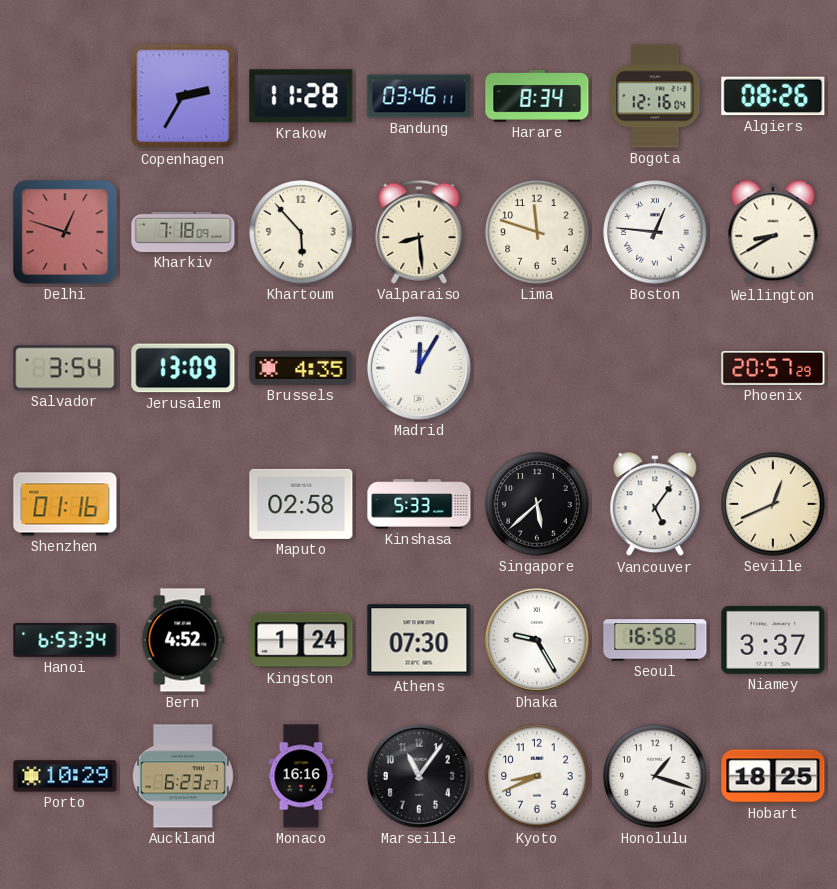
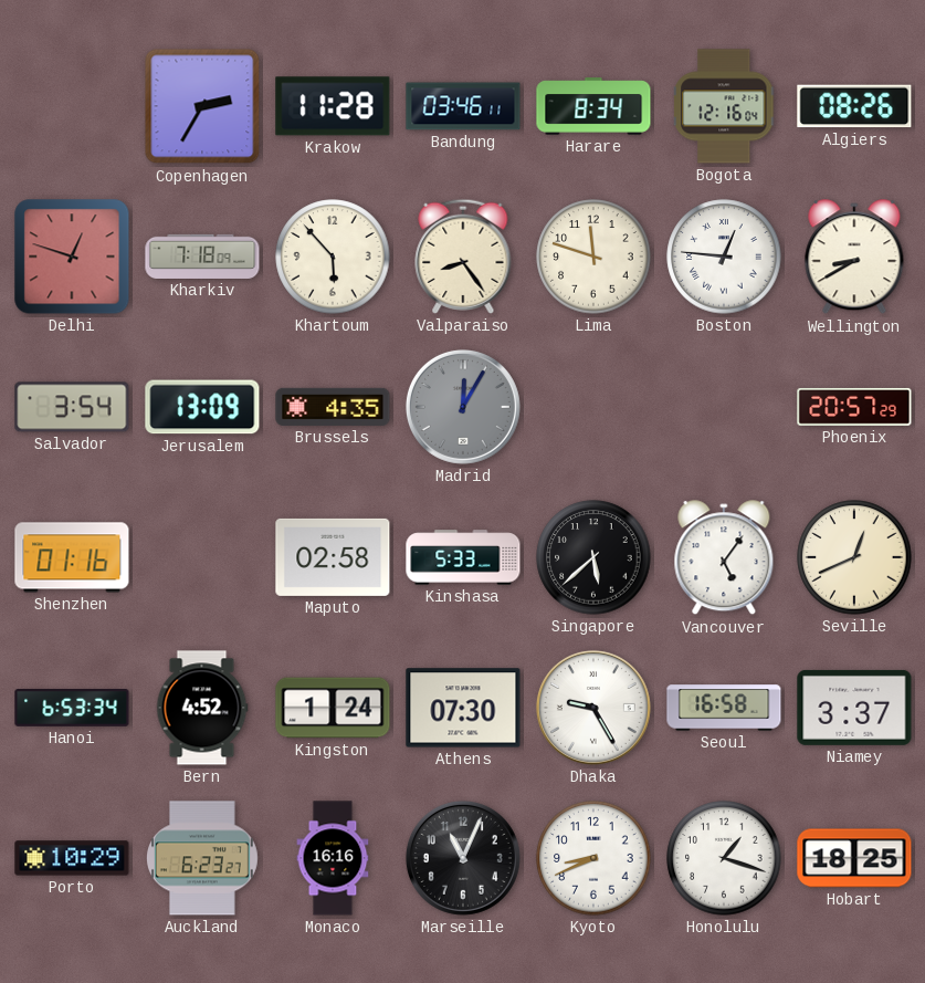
Valparaiso: 8:29 -> 8:24
Madrid dial: white -> grey
Marseille: 11:06 -> 11:04
